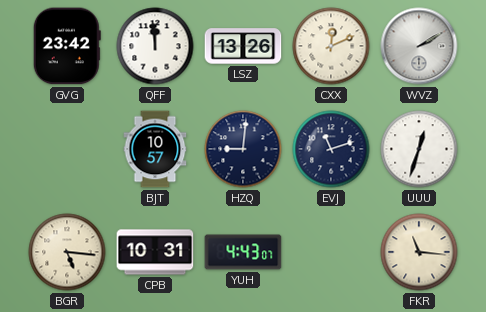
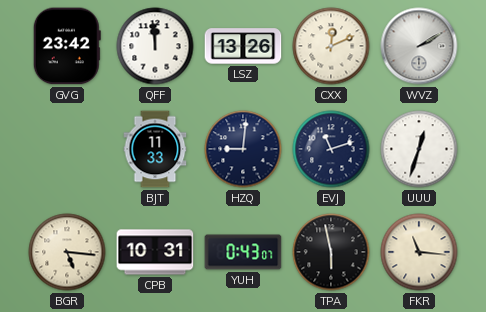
BJT: 10:57 -> 11:33
YUH: 4:43 -> 0:43
TPA: none -> 5:58
